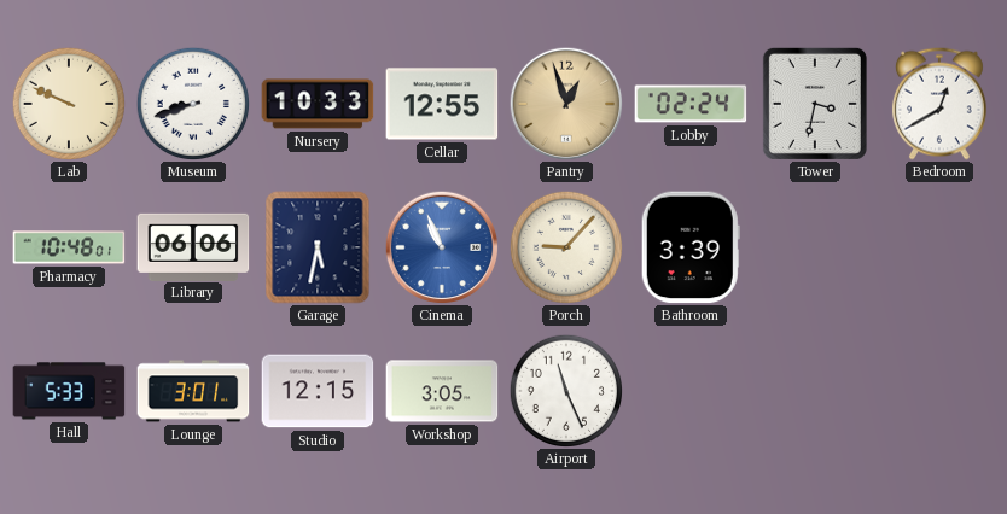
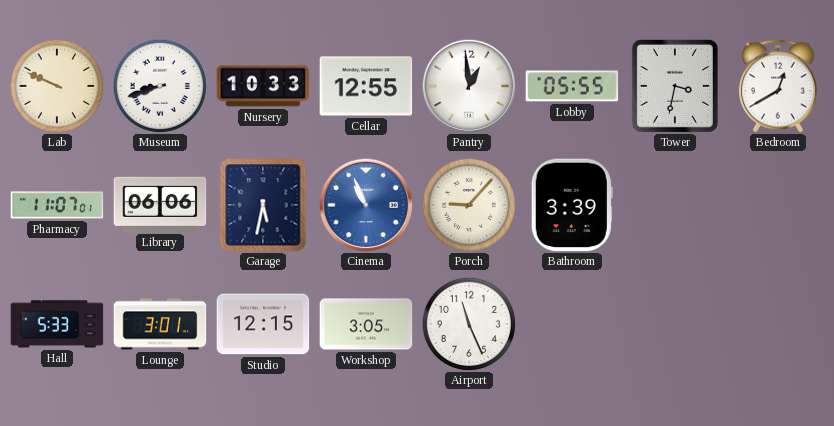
Pantry: 12:57 -> 12:59
Pantry dial: champagne -> white
Lobby: 02:24 -> 05:55
Pharmacy: 10:48 -> 11:07
